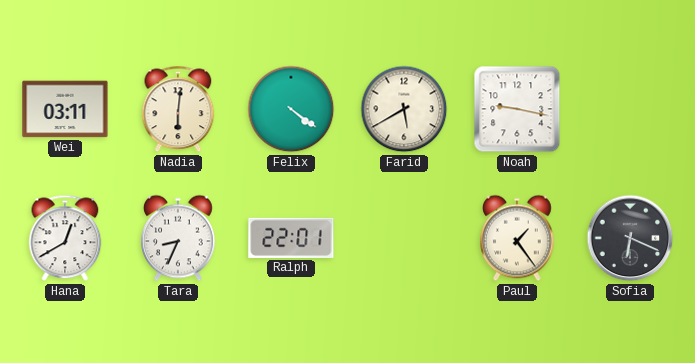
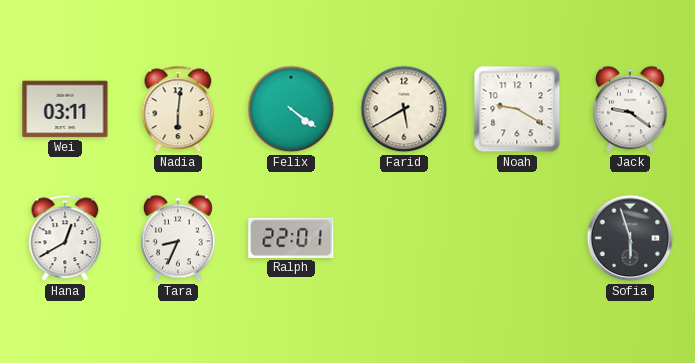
Noah: 9:17 -> 9:20
Jack: none -> 9:21
Paul: 1:24 -> none
Sofia: 6:19 -> 5:57
